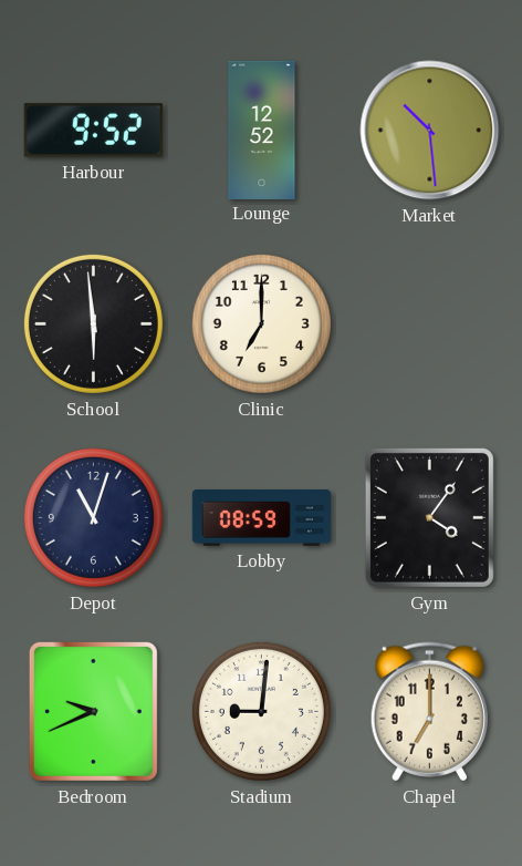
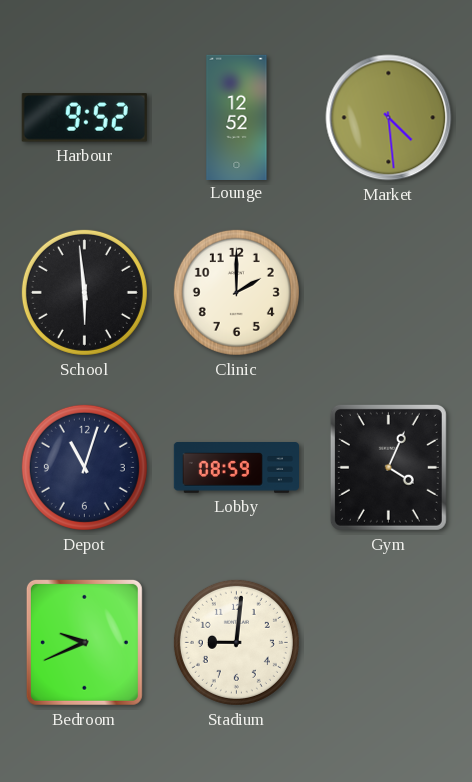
Market: 10:29 -> 4:29
Clinic: 7:00 -> 2:00
Gym: 4:06 -> 4:04
Chapel: 7:00 -> none
